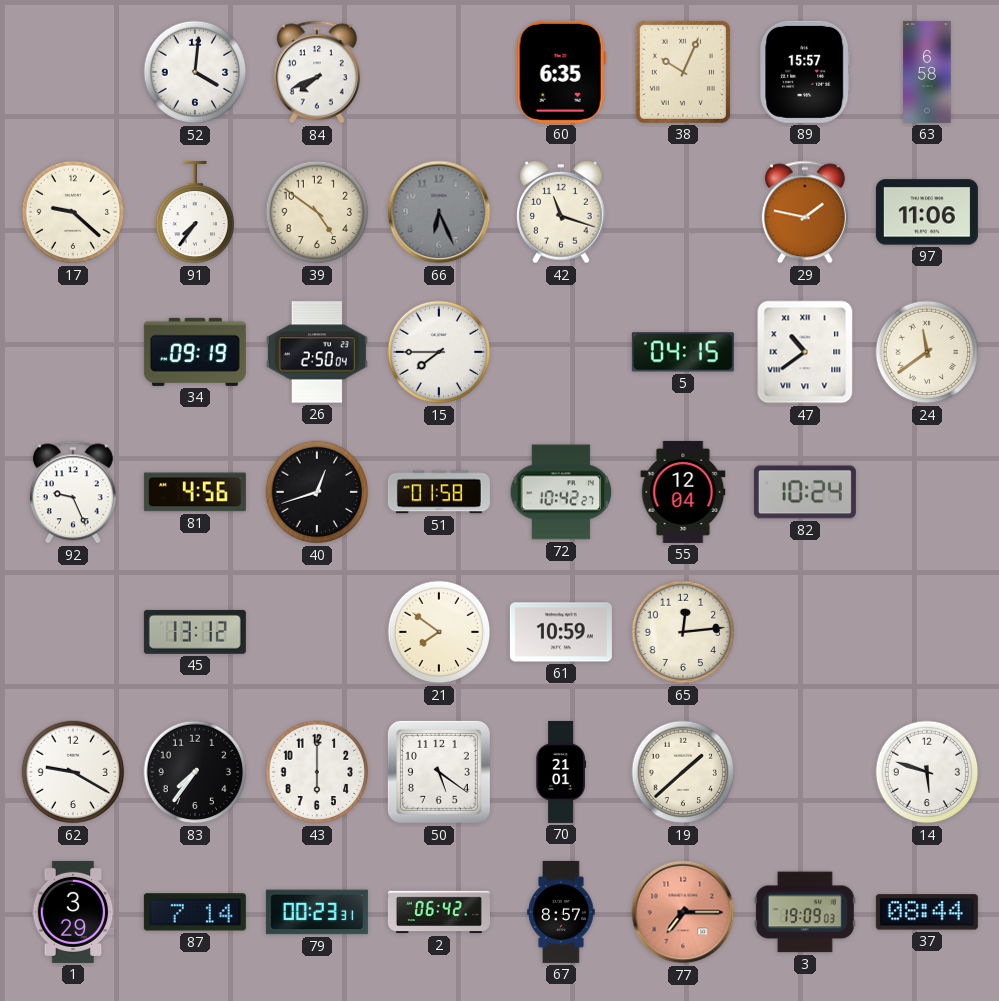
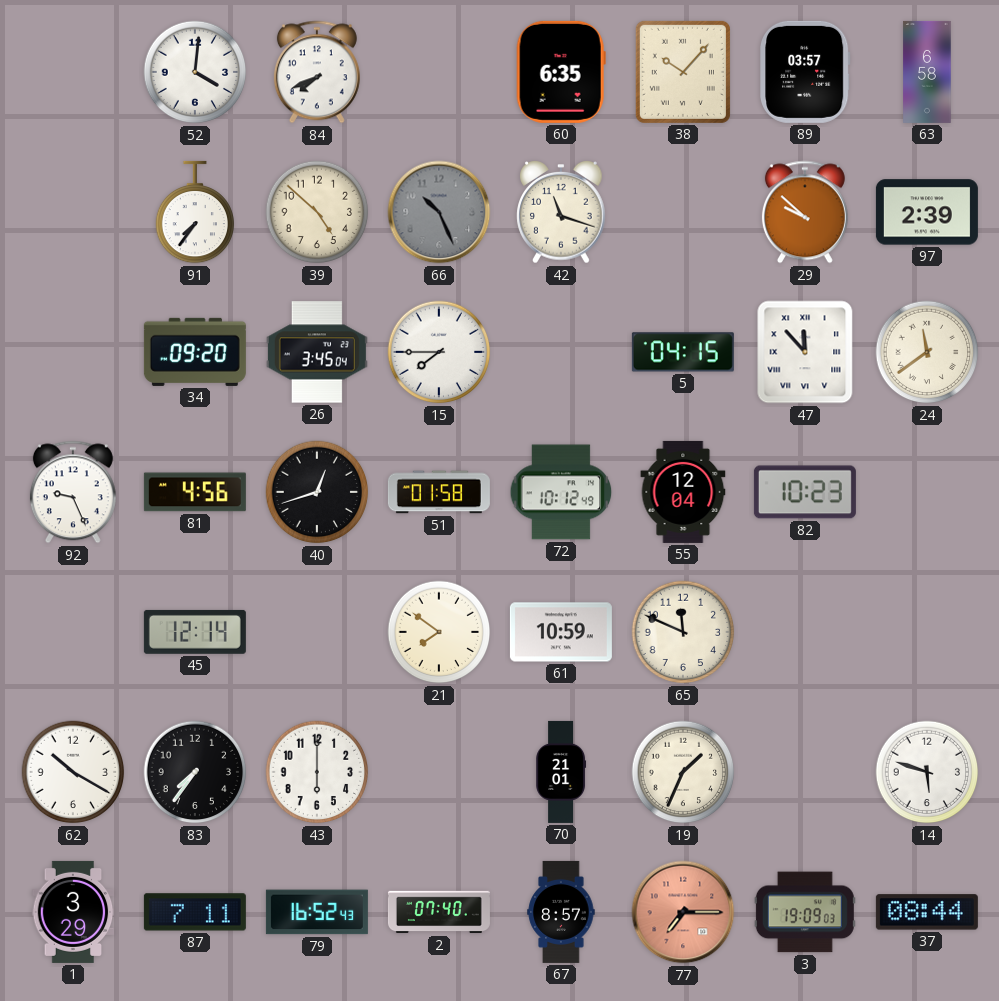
38: 10:04 -> 10:07
89: 15:57 -> 03:57
17: 9:22 -> none
39: 4:51 -> 4:52
66: 6:26 -> 10:26
29: 1:47 -> 9:52
97: 11:06 -> 2:39
34: 09:19 -> 09:20
26: 2:50 -> 3:45
47: 10:39 -> 11:53
72: 10:42 -> 10:12
82: 10:24 -> 10:23
45: 13:12 -> 12:14
65: 12:14 -> 11:49
62: 9:20 -> 10:20
50: 5:21 -> none
19: 1:38 -> 1:34
87: 7:14 -> 7:11
79: 00:23 -> 16:52
2: 06:42 -> 07:40
